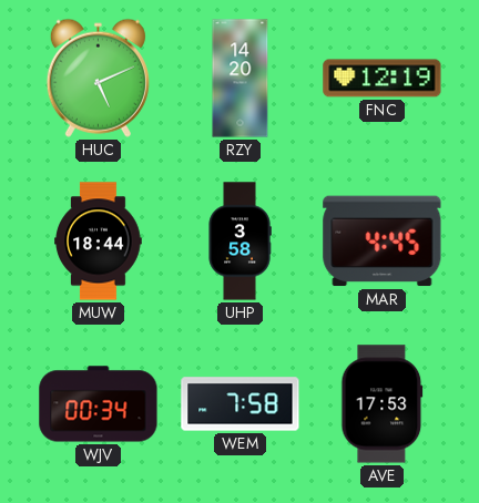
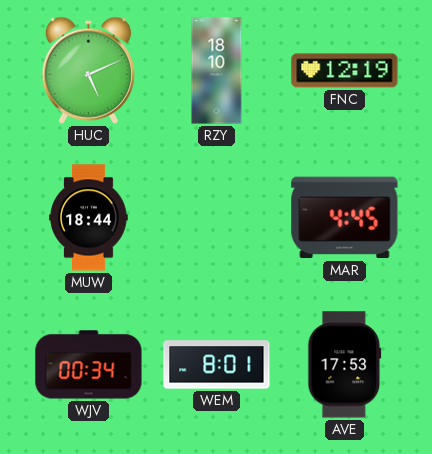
RZY: 14:20 -> 18:10
UHP: 3:58 -> none
WEM: 7:58 -> 8:01
